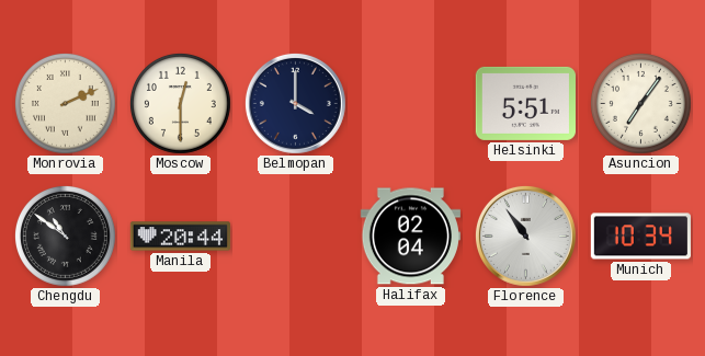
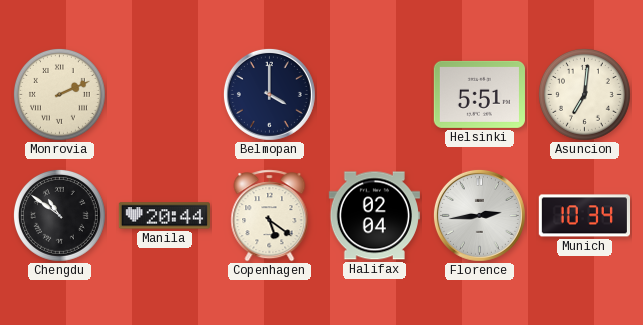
Moscow: 12:30 -> none
Asuncion: 7:06 -> 7:01
Copenhagen: none -> 5:21
Florence: 10:54 -> 2:44
